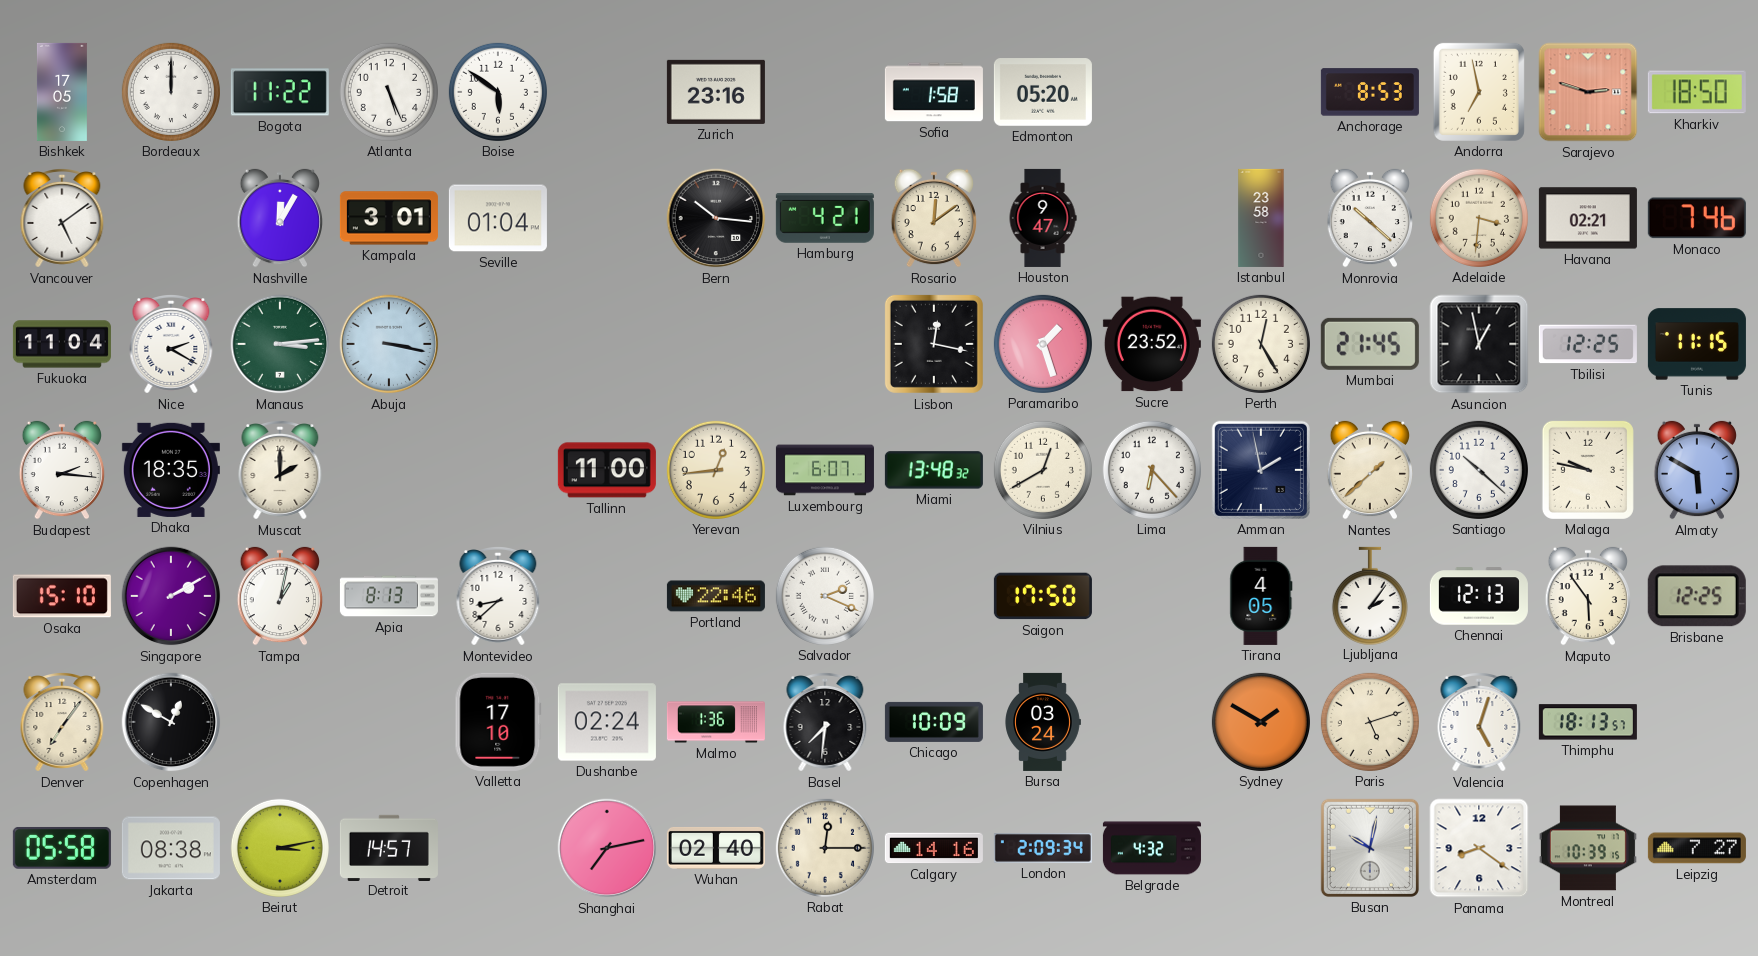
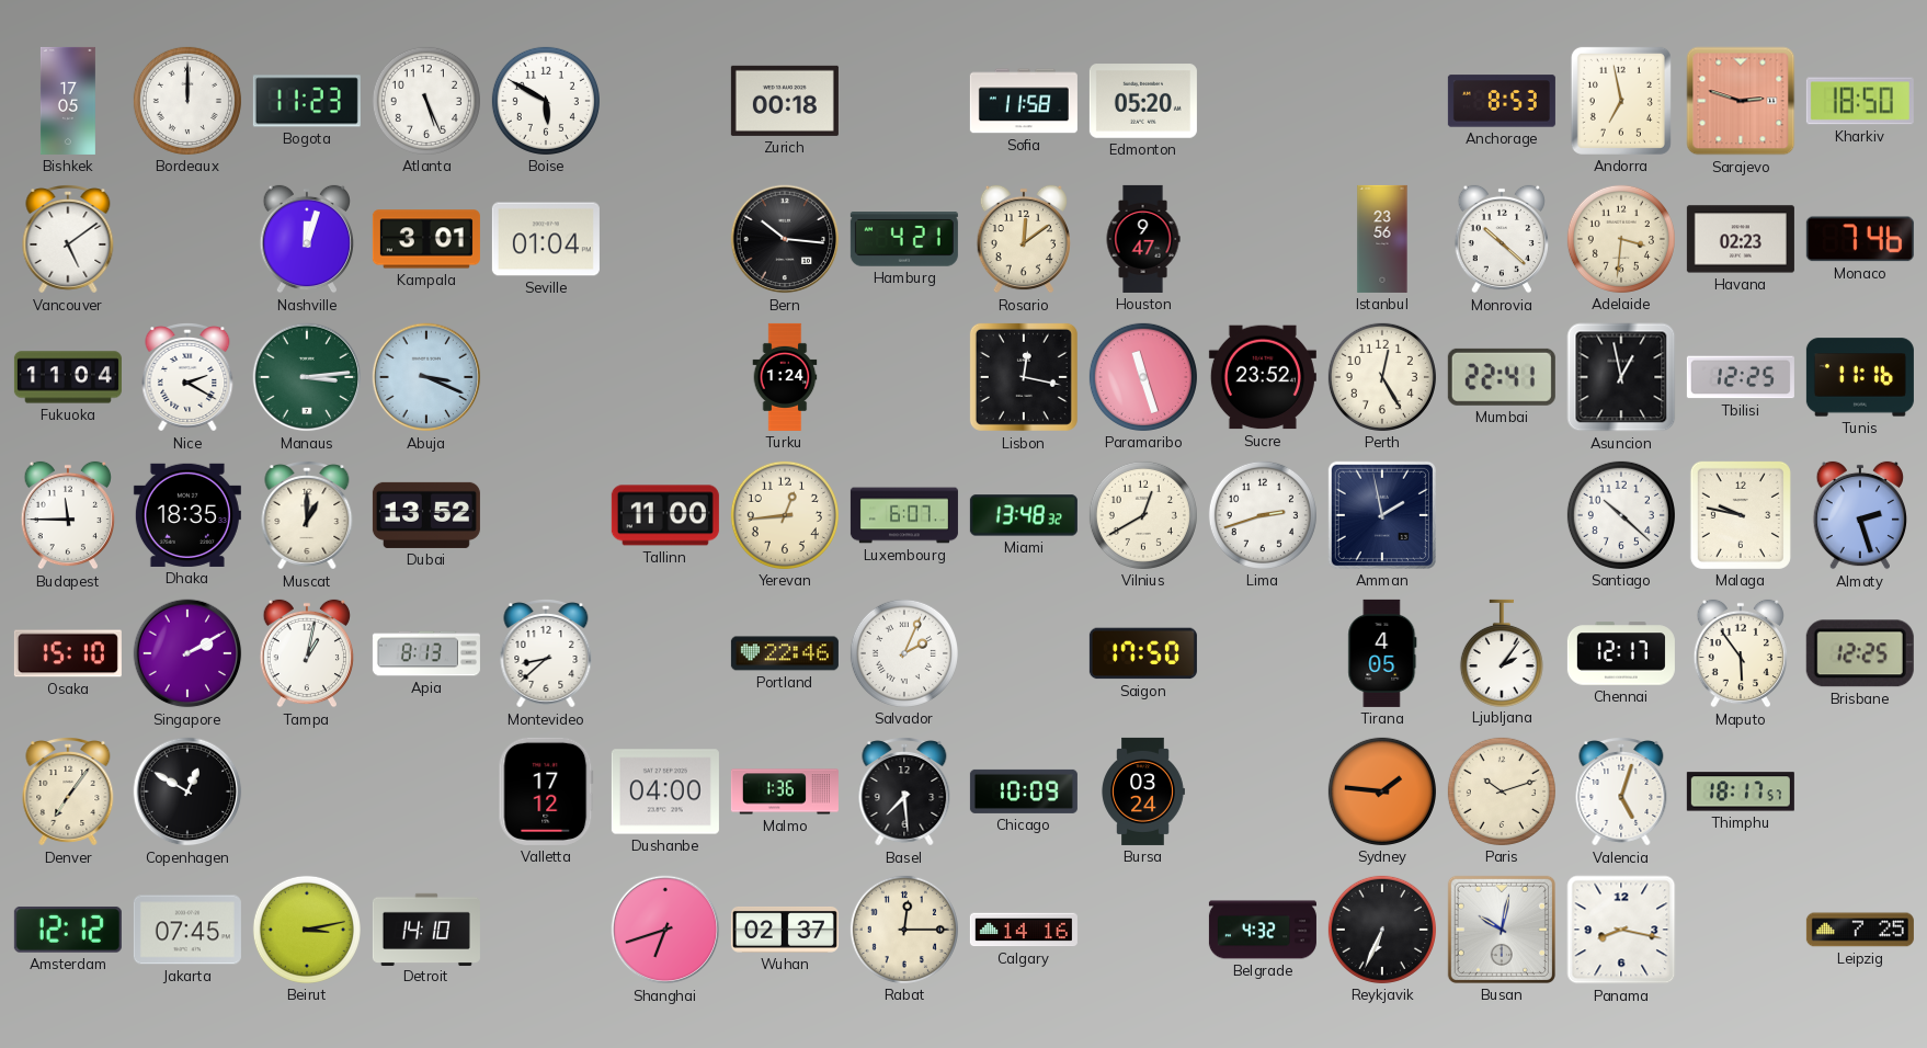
Bogota: 11:22 -> 11:23
Boise: 5:51 -> 5:50
Zurich: 23:16 -> 00:18
Sofia: 1:58 -> 11:58
Nashville: 12:05 -> 12:03
Istanbul: 23:58 -> 23:56
Havana: 02:21 -> 02:23
Abuja: 3:17 -> 3:19
Turku: none -> 1:24
Paramaribo: 1:27 -> 11:27
Mumbai: 21:45 -> 22:41
Tunis: 11:15 -> 11:16
Budapest: 2:16 -> 11:45
Muscat: 2:00 -> 1:00
Dubai: none -> 13:52
Lima: 6:23 -> 2:42
Nantes: 1:38 -> none
Almaty: 5:50 -> 2:27
Salvador: 2:19 -> 2:04
Chennai: 12:13 -> 12:17
Valletta: 17:10 -> 17:12
Dushanbe: 02:24 -> 04:00
Basel: 7:31 -> 7:29
Sydney: 1:50 -> 1:46
Paris: 5:12 -> 10:12
Thimphu: 18:13 -> 18:17
Amsterdam: 05:58 -> 12:12
Jakarta: 08:38 -> 07:45
Detroit: 14:57 -> 14:10
Shanghai: 7:13 -> 6:42
Wuhan: 02:40 -> 02:37
London: 2:09 -> none
Reykjavik: none -> 6:34
Panama: 8:21 -> 8:17
Montreal: 10:39 -> none
Leipzig: 7:27 -> 7:25
